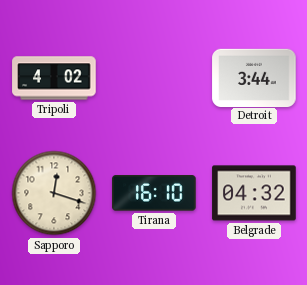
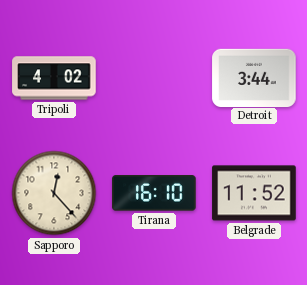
Sapporo: 12:18 -> 12:23
Belgrade: 04:32 -> 11:52
